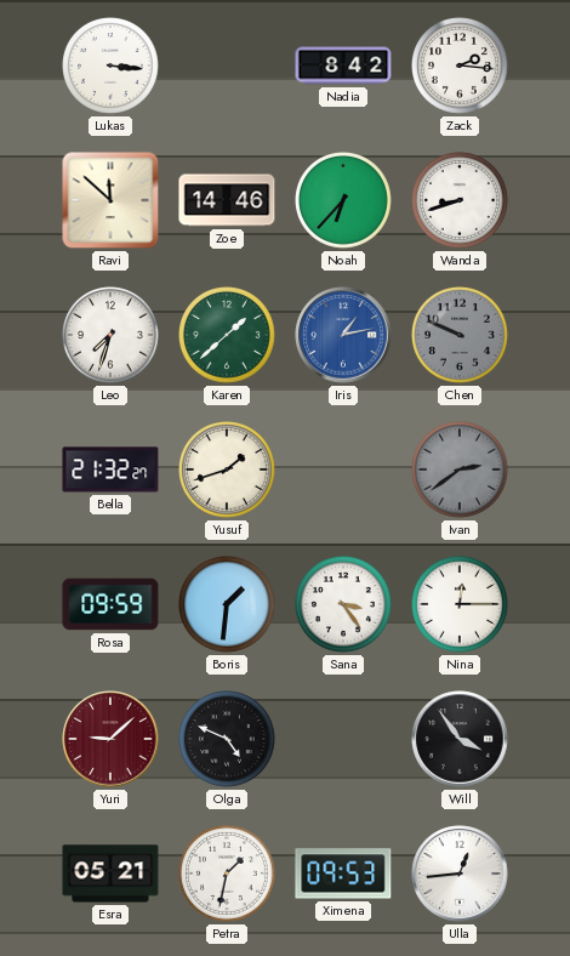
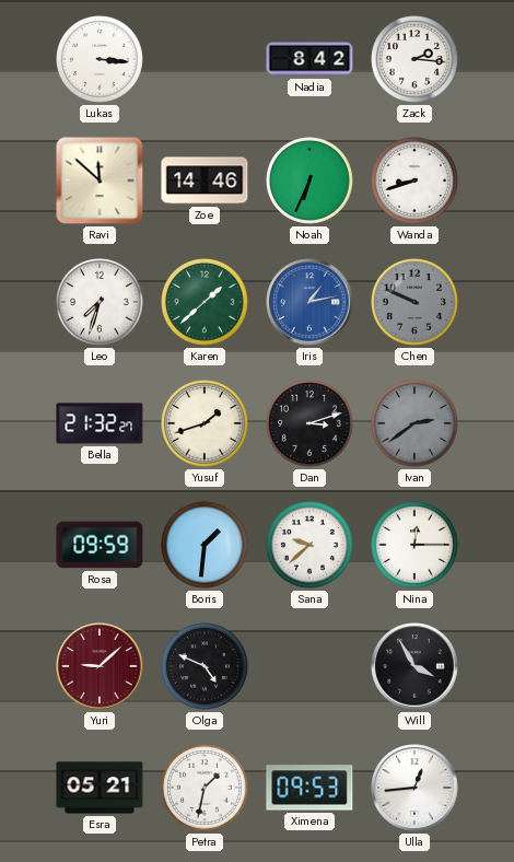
Noah: 6:37 -> 6:34
Dan: none -> 3:12
Sana: 3:24 -> 9:38
Will: 3:54 -> 3:55
